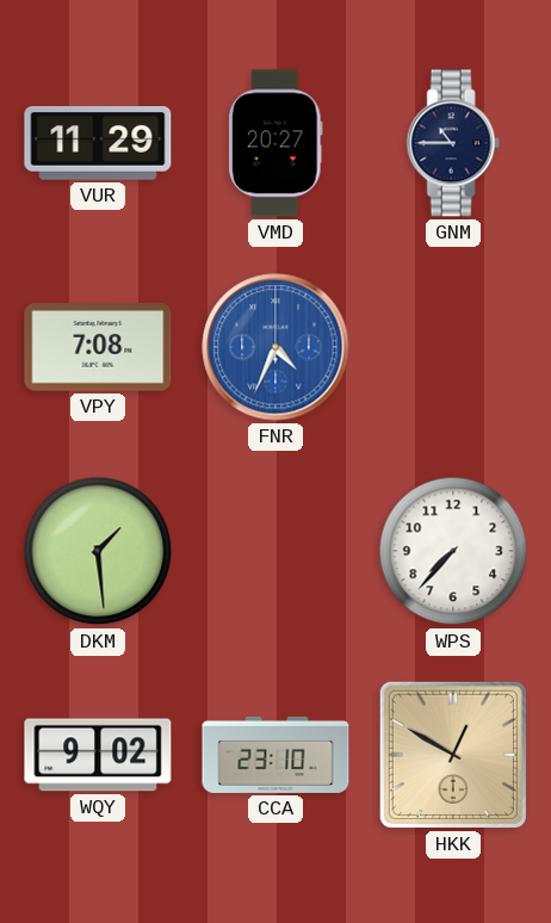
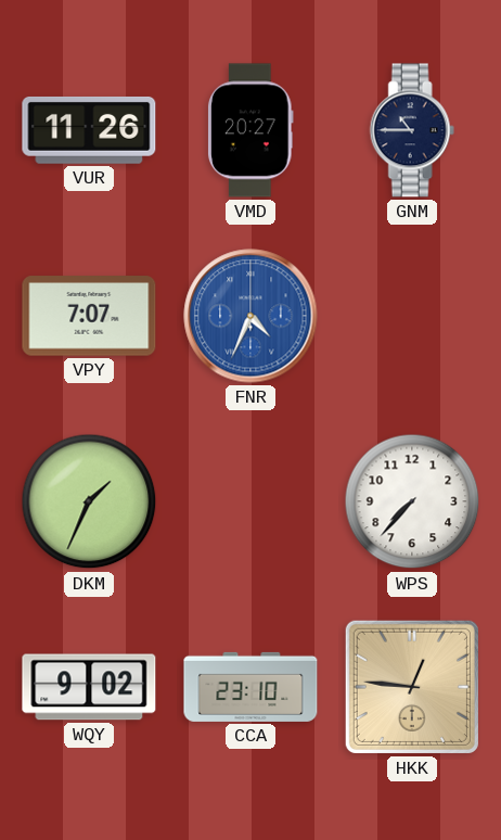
VUR: 11:29 -> 11:26
VPY: 7:08 -> 7:07
DKM: 1:29 -> 1:34
HKK: 12:50 -> 12:46
